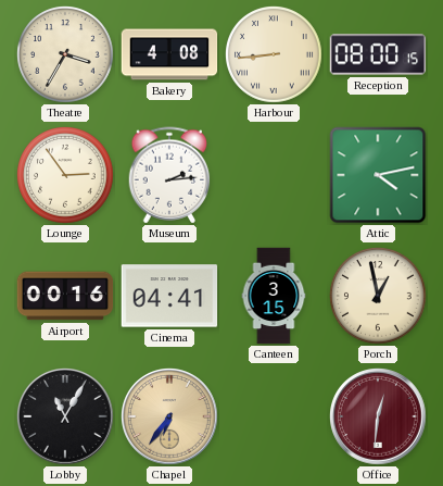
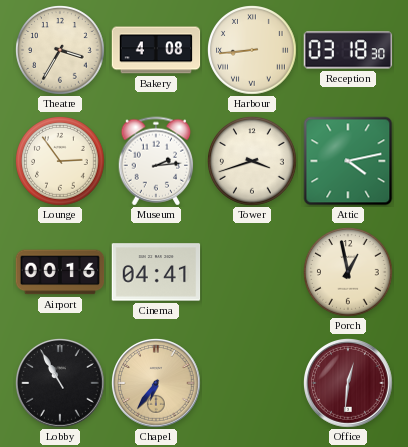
Reception: 08:00 -> 03:18
Tower: none -> 3:42
Canteen: 3:15 -> none
Lobby: 11:05 -> 10:55
